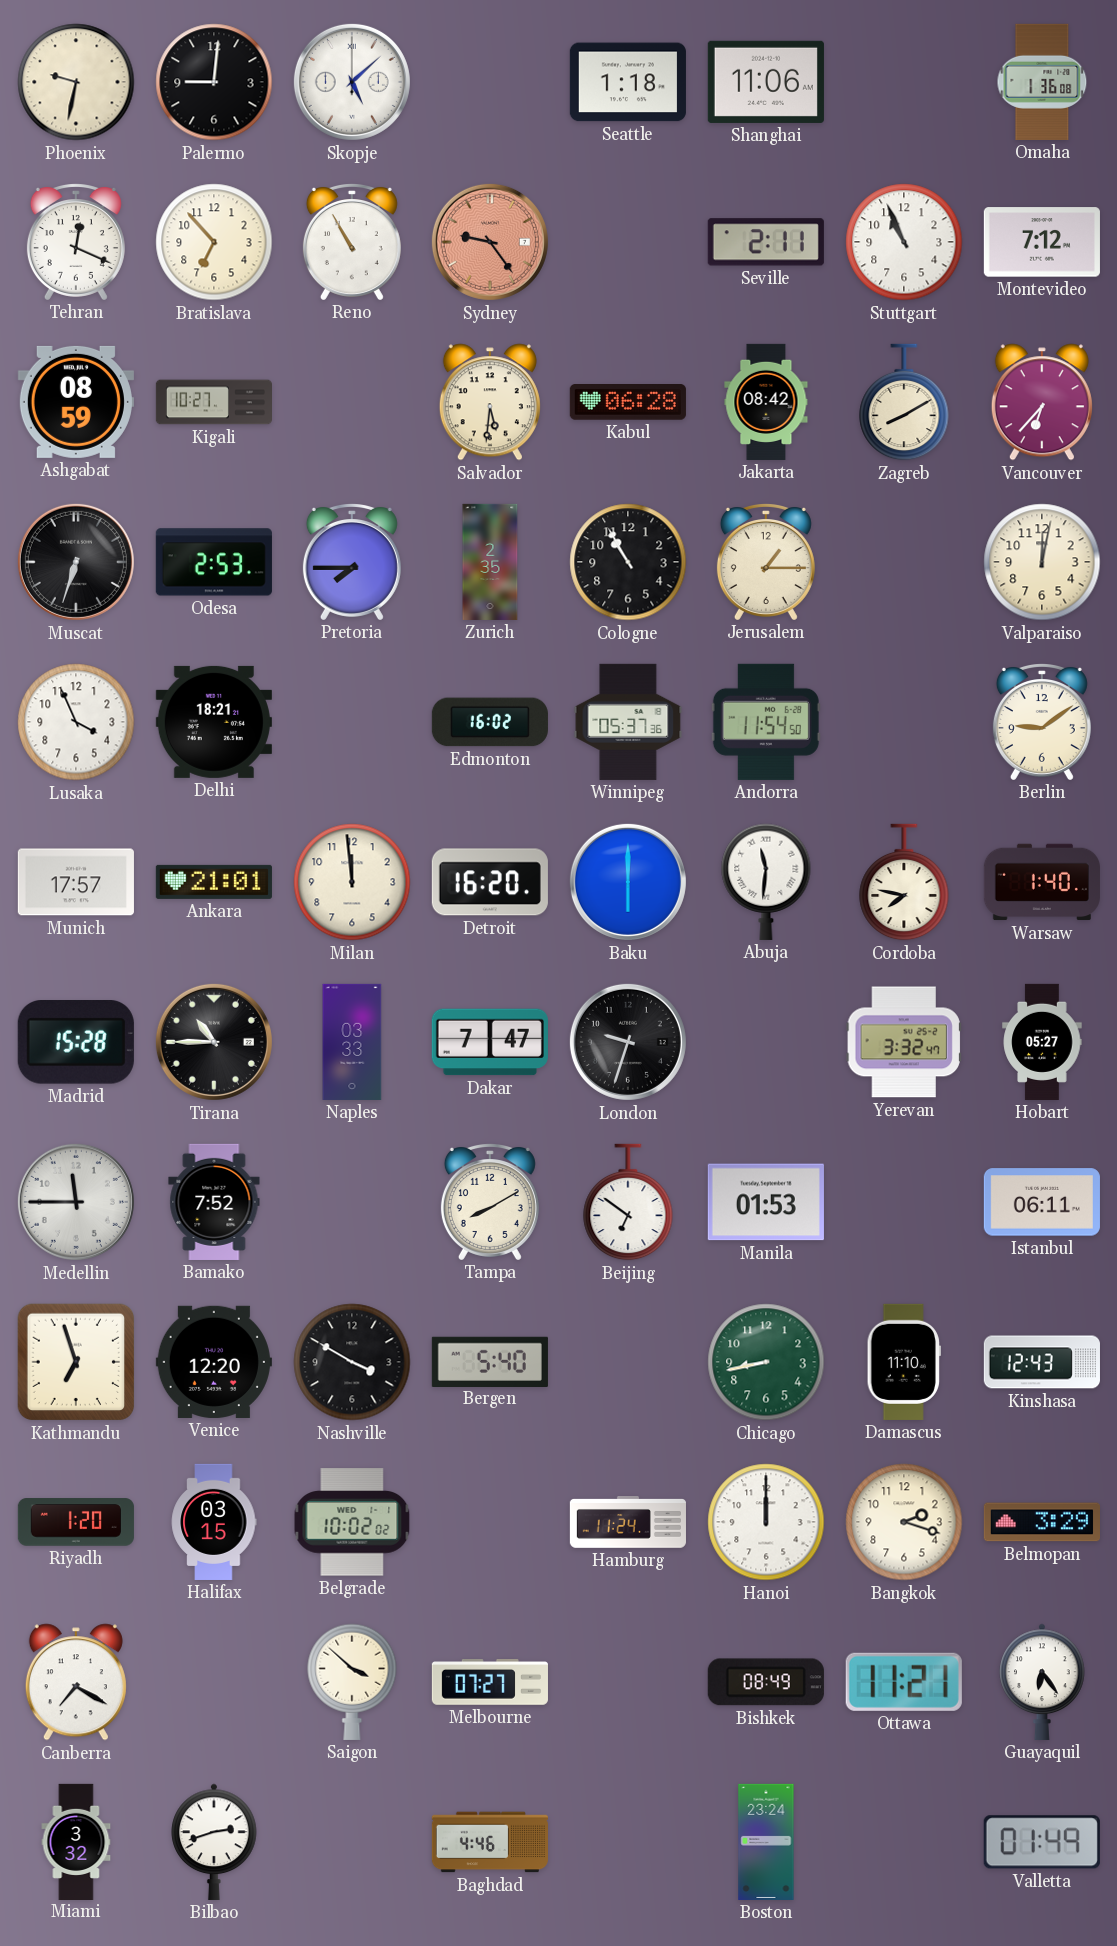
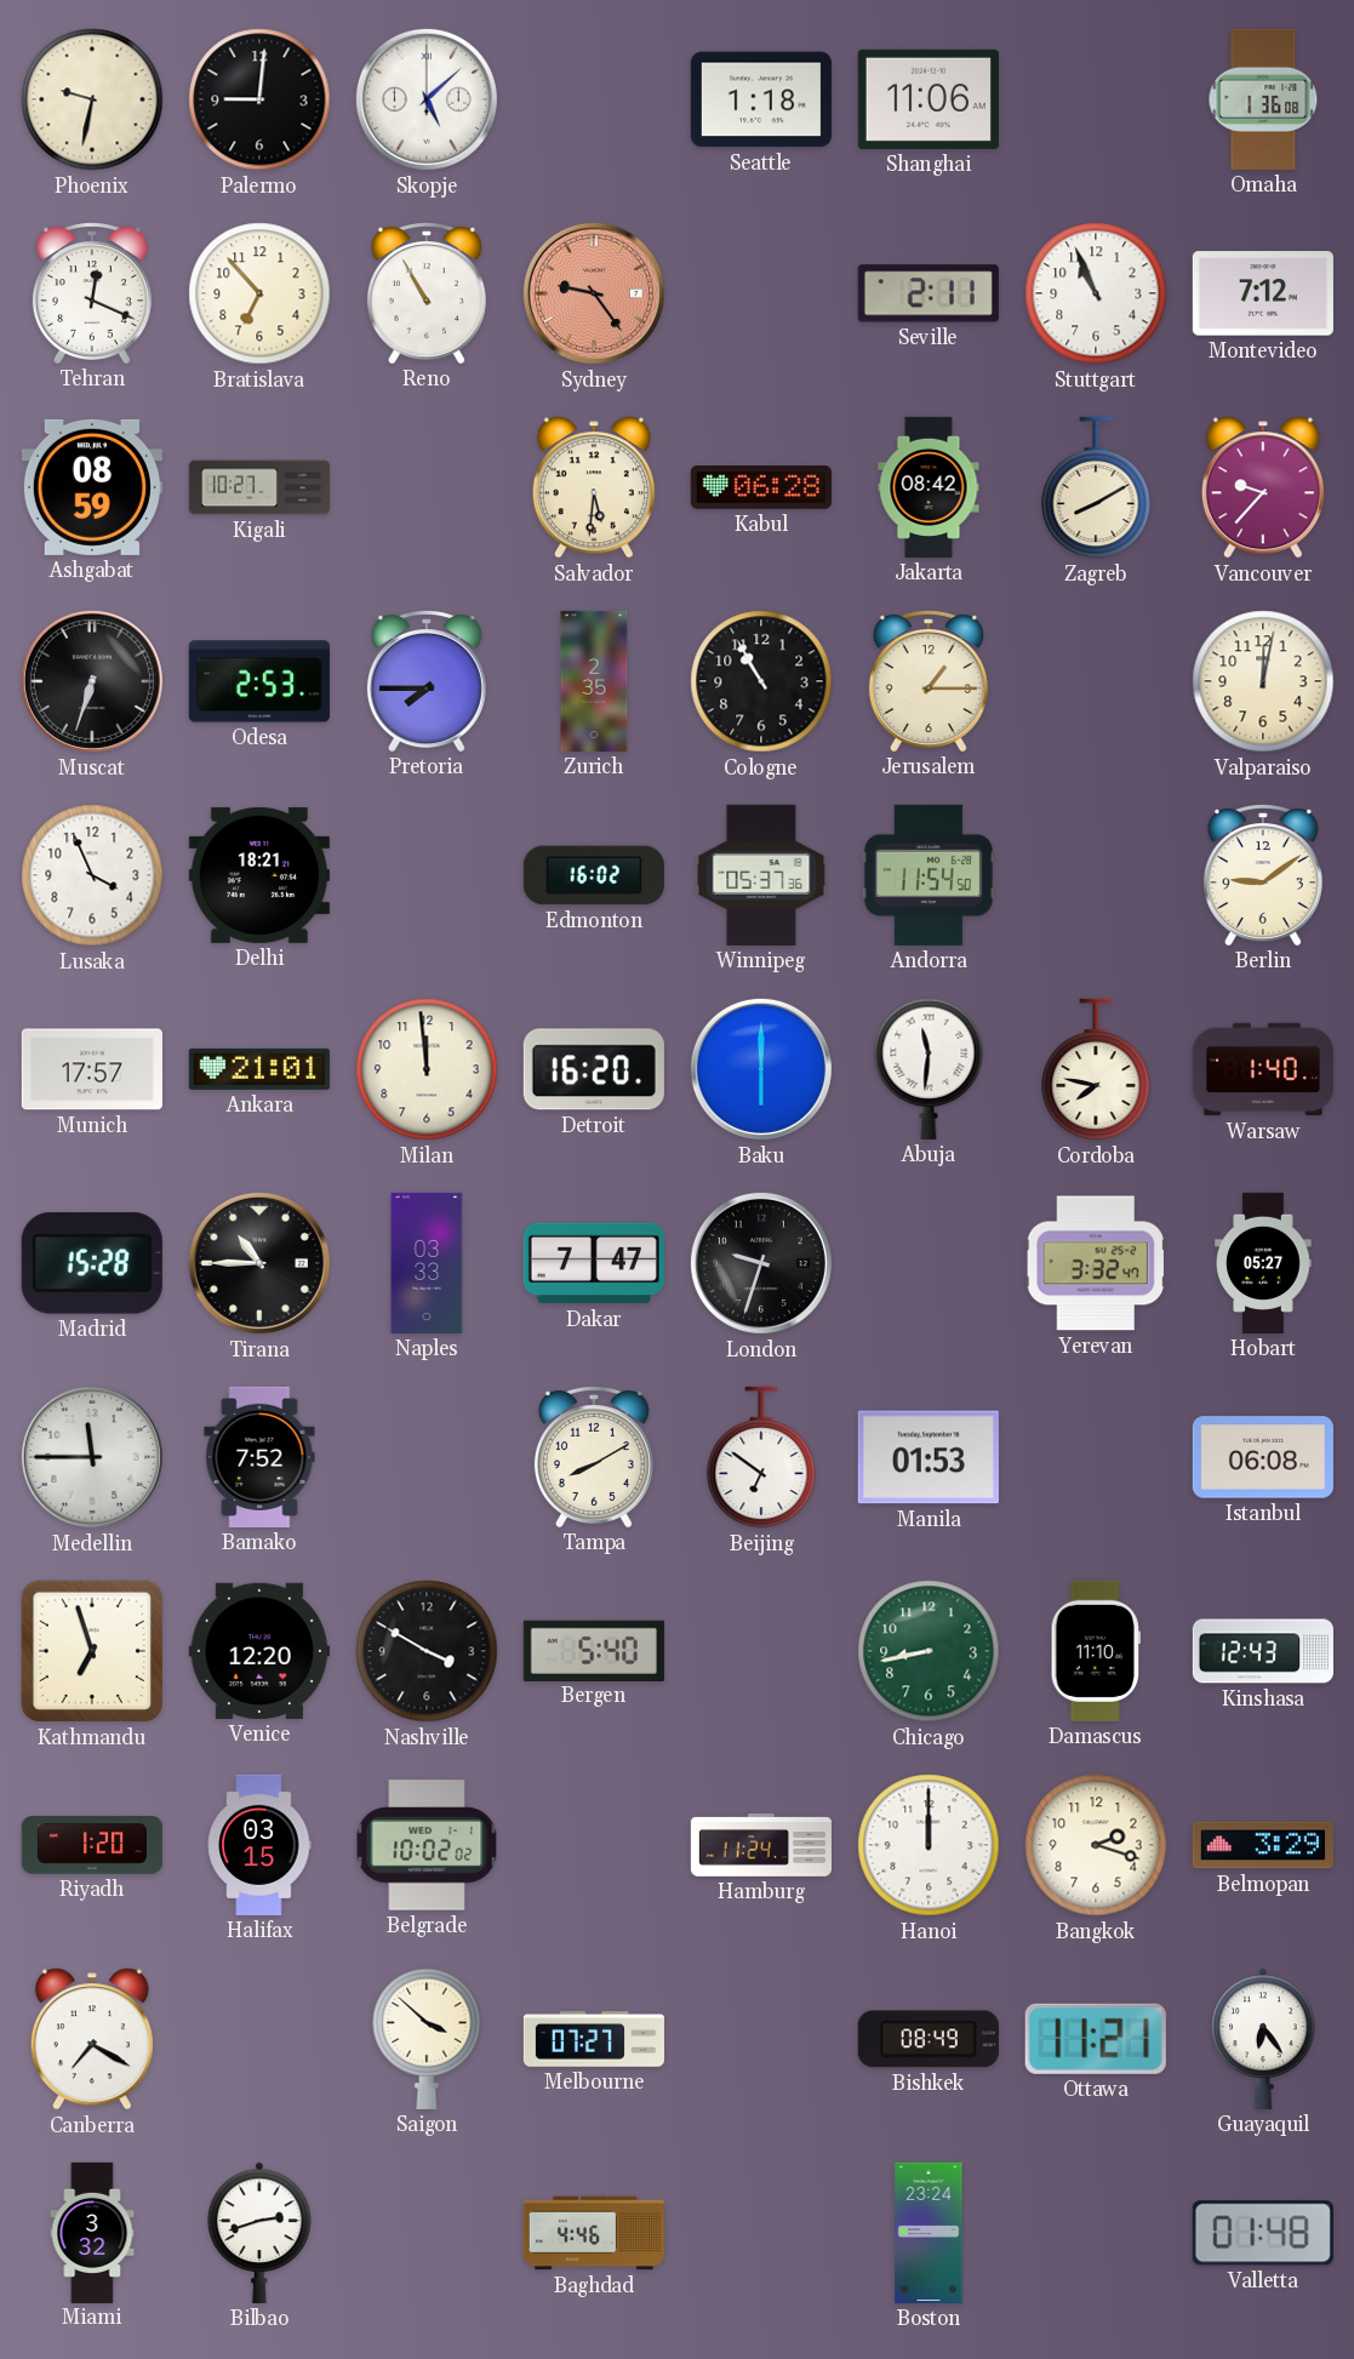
Vancouver: 6:37 -> 9:37
Istanbul: 06:11 -> 06:08
Valletta: 01:49 -> 01:48
